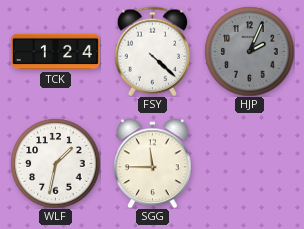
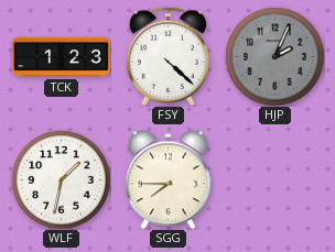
TCK: 1:24 -> 1:23
SGG: 11:45 -> 7:45
